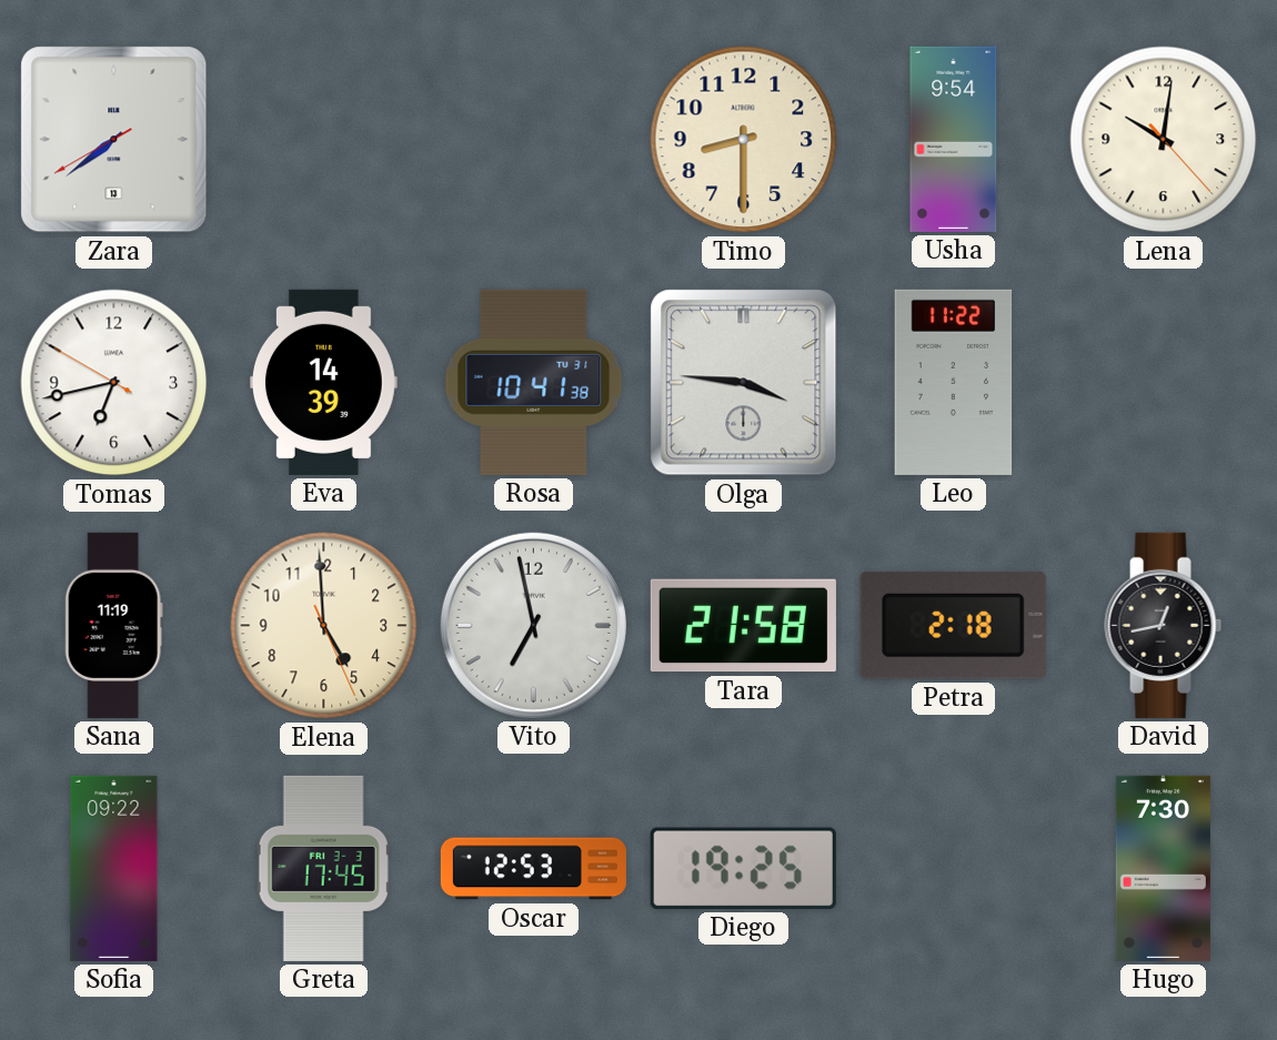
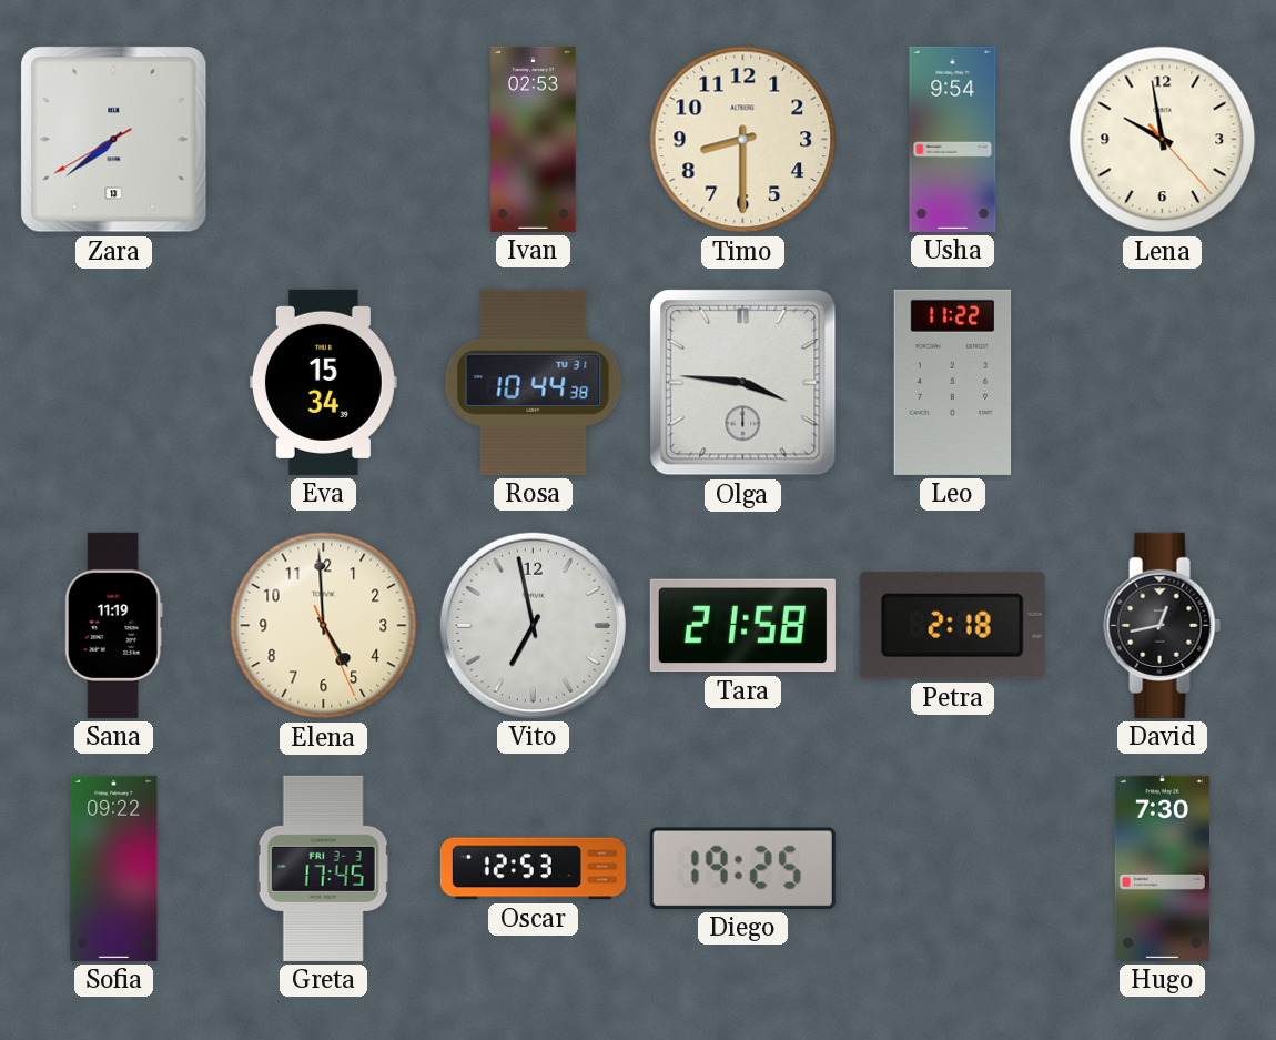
Ivan: none -> 02:53
Lena: 10:01 -> 9:58
Tomas: 6:42 -> none
Eva: 14:39 -> 15:34
Rosa: 10:41 -> 10:44
